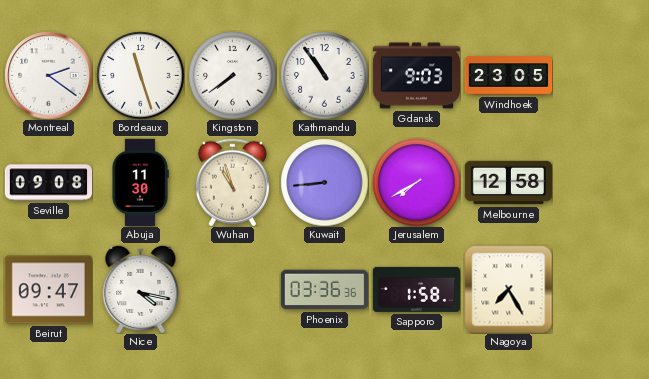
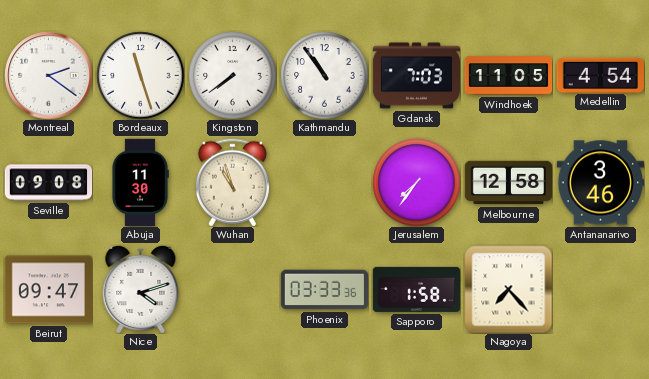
Gdansk: 9:03 -> 7:03
Windhoek: 23:05 -> 11:05
Medellin: none -> 4:54
Kuwait: 8:44 -> none
Jerusalem: 7:40 -> 7:36
Antananarivo: none -> 3:46
Nice: 4:17 -> 4:12
Phoenix: 03:36 -> 03:33
Nagoya: 7:25 -> 7:23
